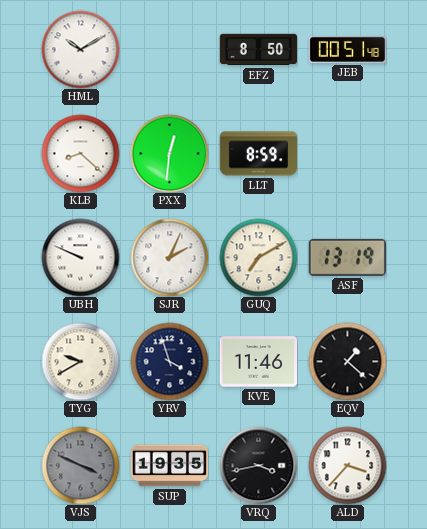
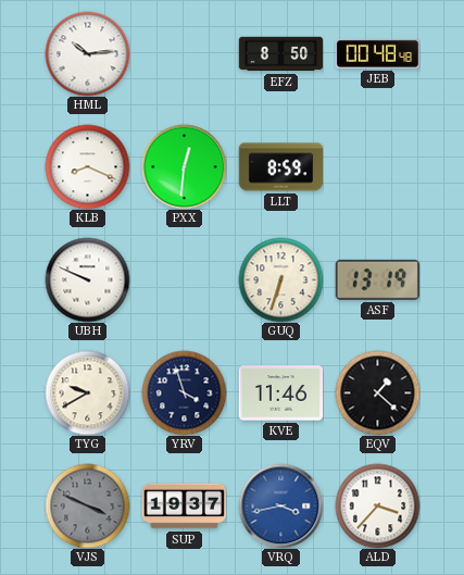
HML: 10:10 -> 10:14
JEB: 00:51 -> 00:48
KLB: 8:22 -> 8:19
SJR: 2:04 -> none
GUQ: 7:10 -> 6:33
SUP: 19:35 -> 19:37
VRQ dial: black -> blue
